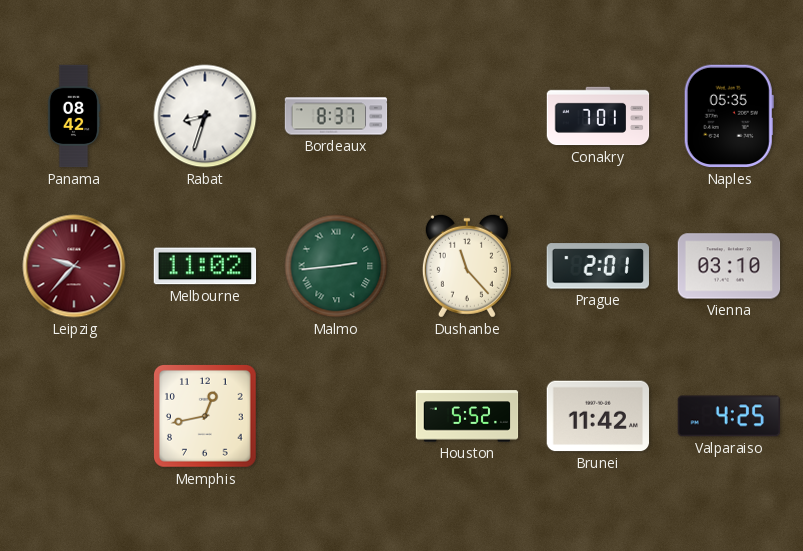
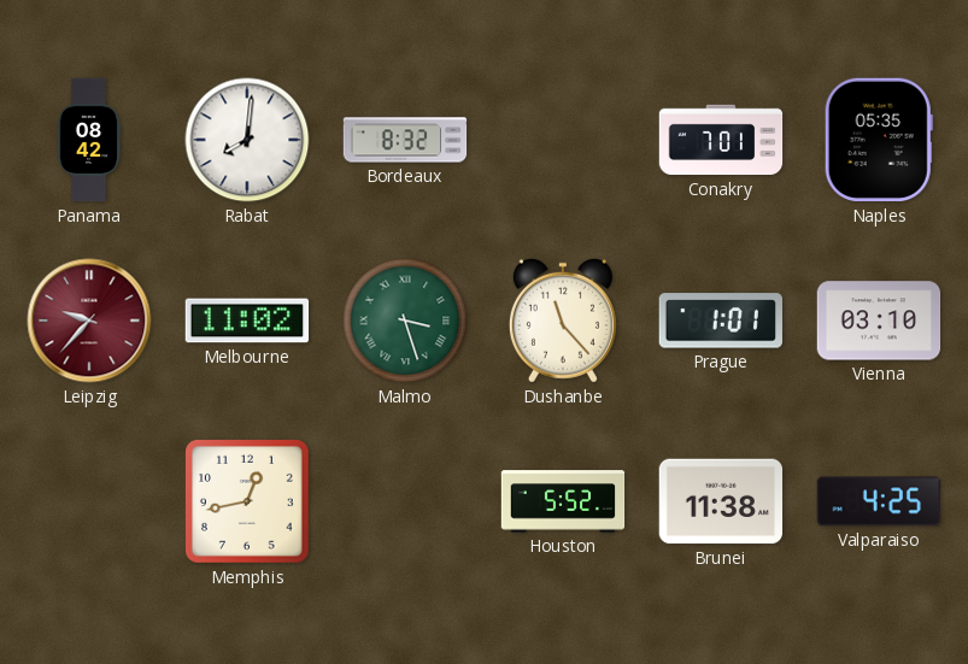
Rabat: 8:33 -> 8:01
Bordeaux: 8:37 -> 8:32
Malmo: 2:44 -> 3:27
Prague: 2:01 -> 1:01
Brunei: 11:42 -> 11:38
